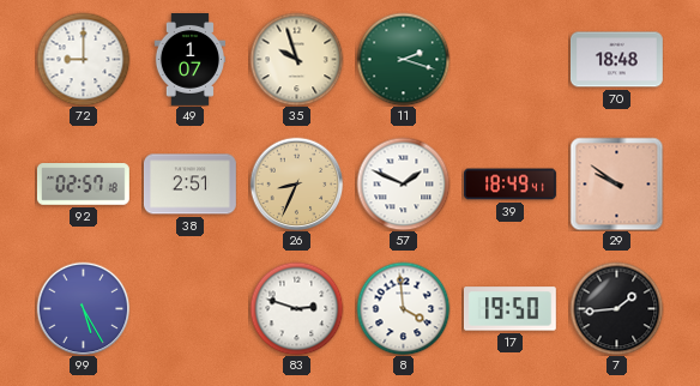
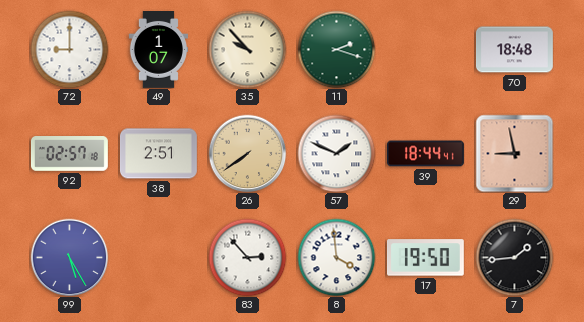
35: 9:57 -> 9:53
26: 8:34 -> 7:39
39: 18:49 -> 18:44
29: 9:51 -> 8:58
83: 2:48 -> 2:53
